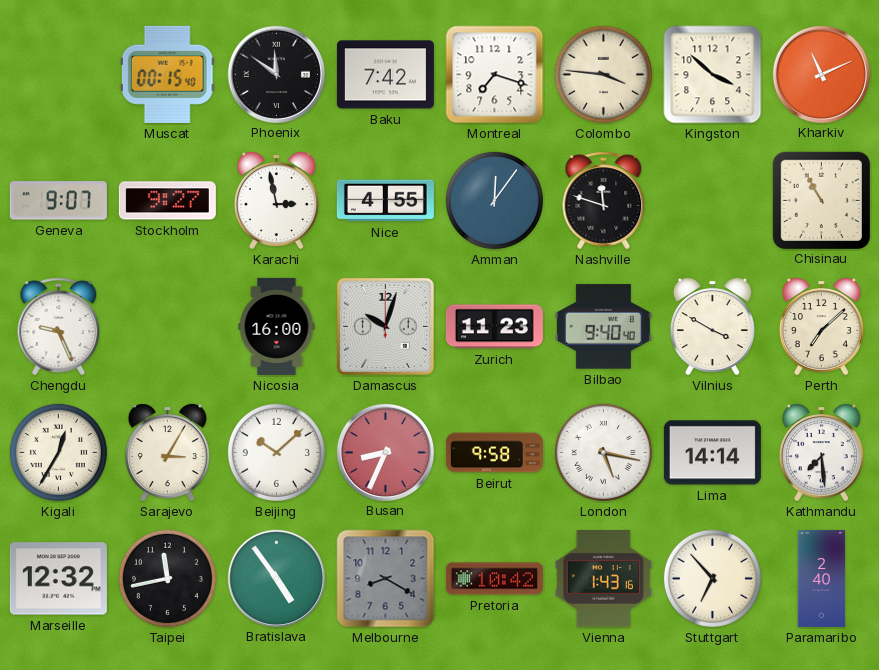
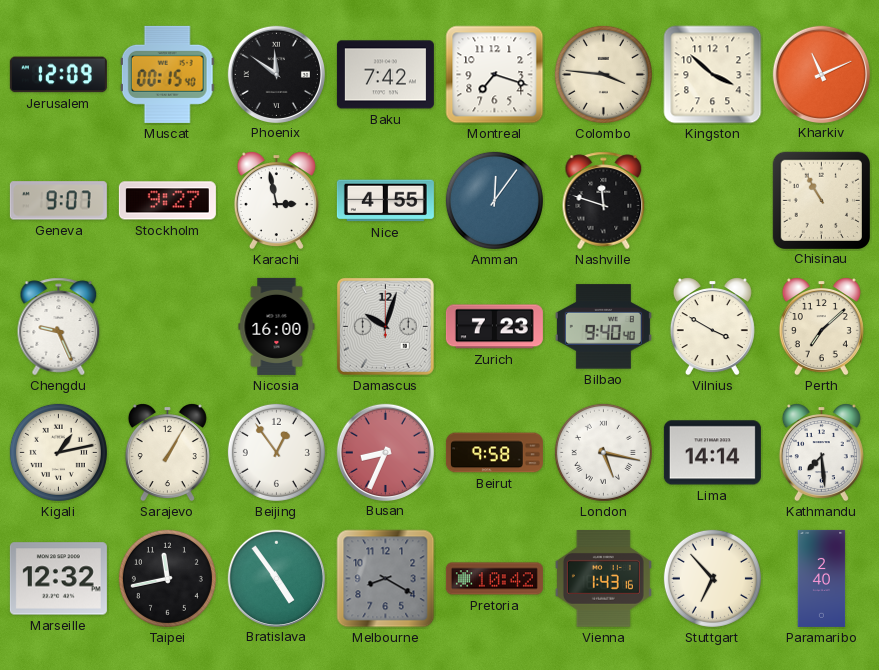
Jerusalem: none -> 12:09
Zurich: 11:23 -> 7:23
Kigali: 12:35 -> 1:13
Sarajevo: 3:05 -> 1:05
Beijing: 10:08 -> 12:54
